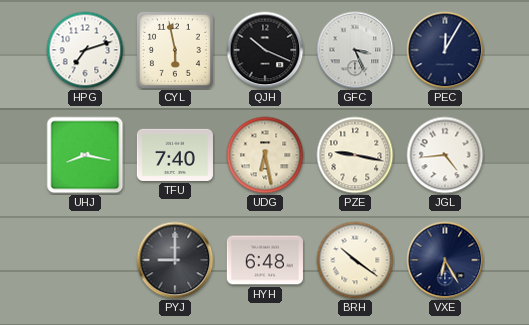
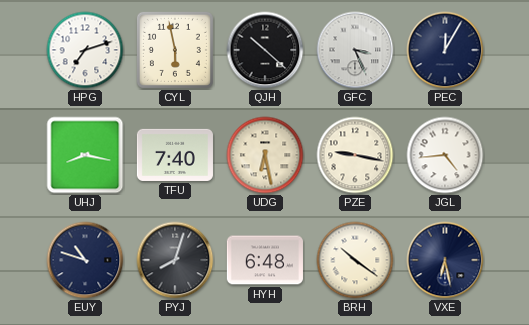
QJH: 10:19 -> 10:22
EUY: none -> 10:48
PYJ: 9:00 -> 8:03
VXE: 6:25 -> 6:28
